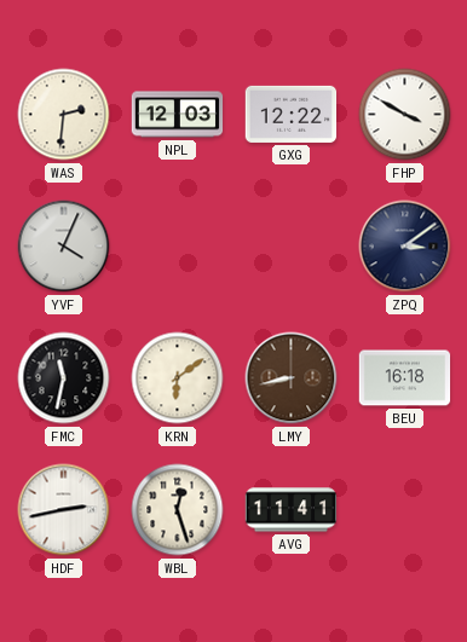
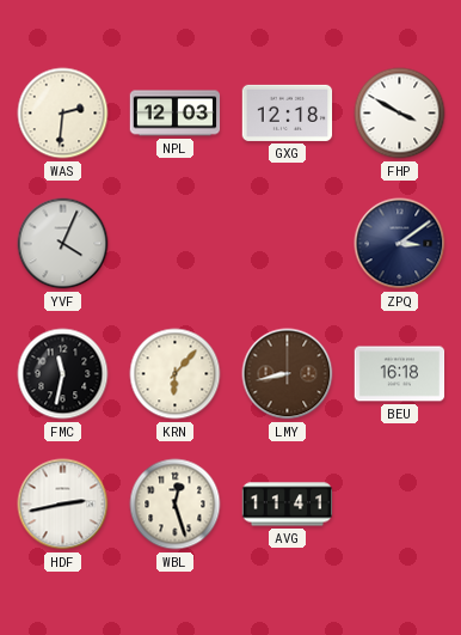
GXG: 12:22 -> 12:18
KRN: 6:09 -> 6:07
